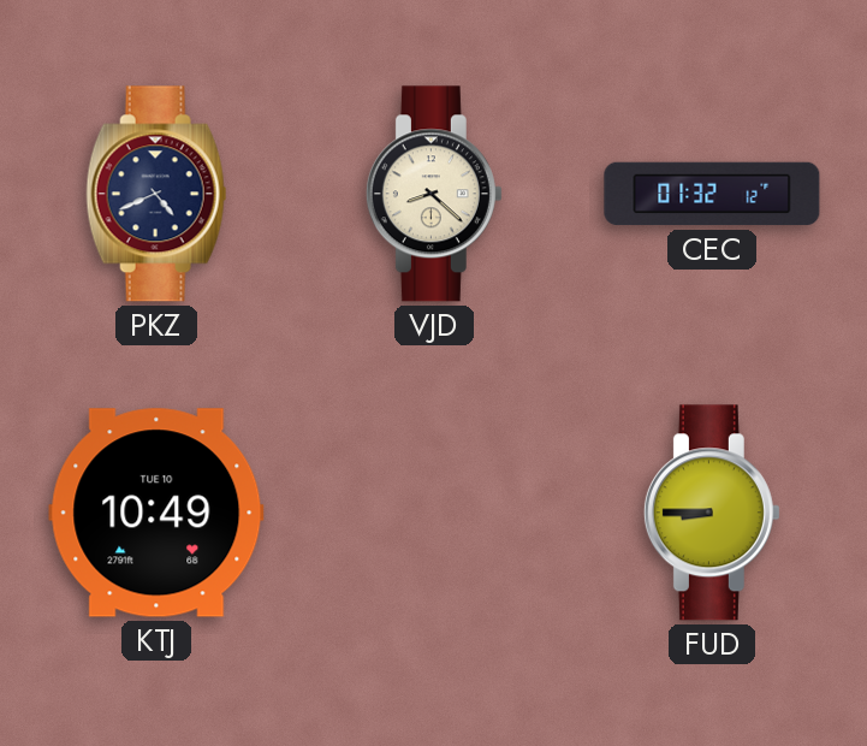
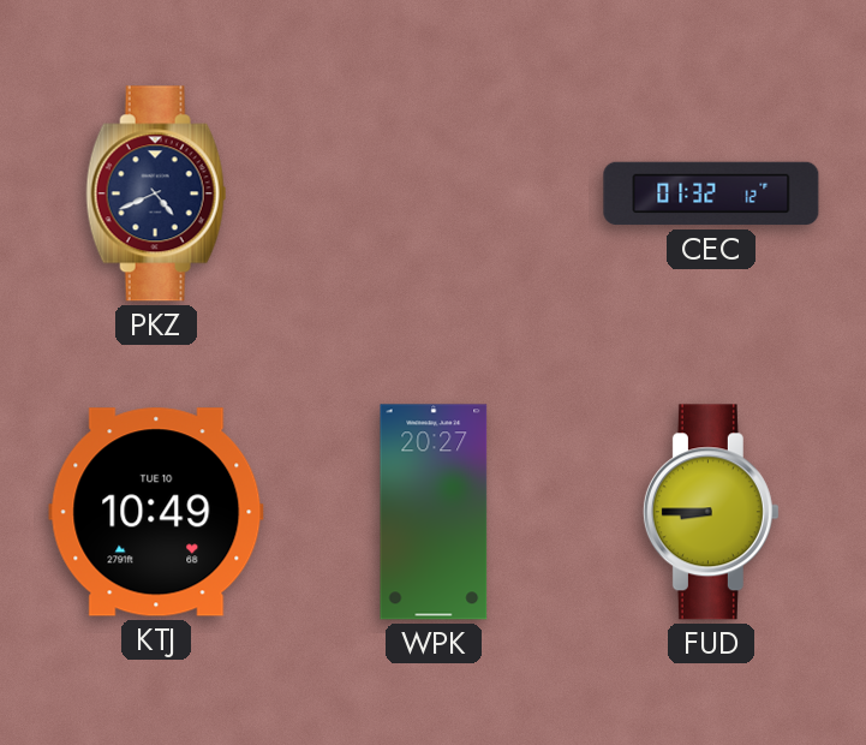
VJD: 8:22 -> none
WPK: none -> 20:27
